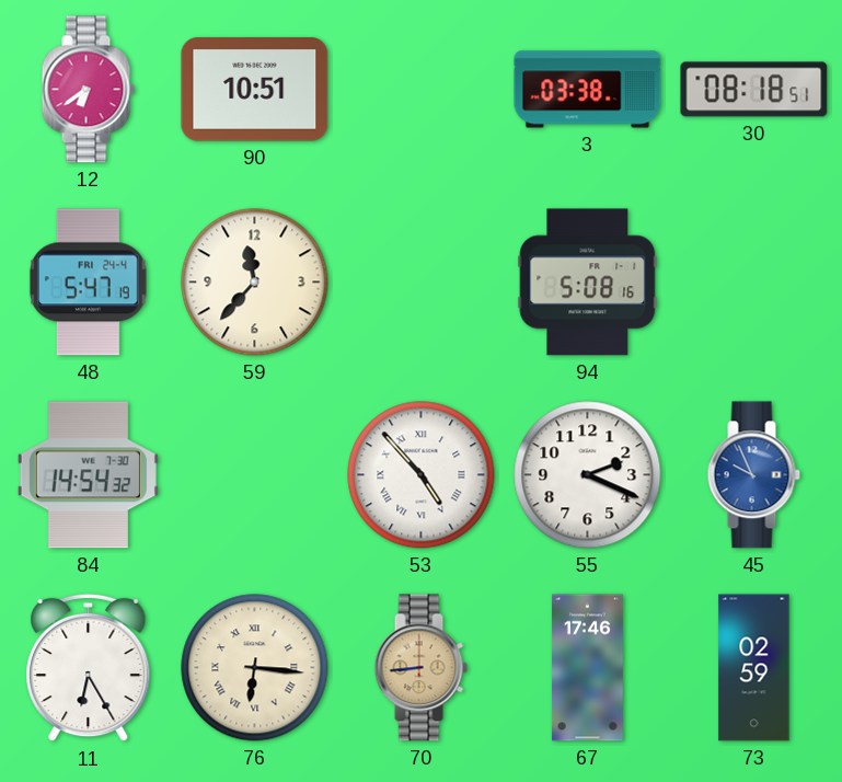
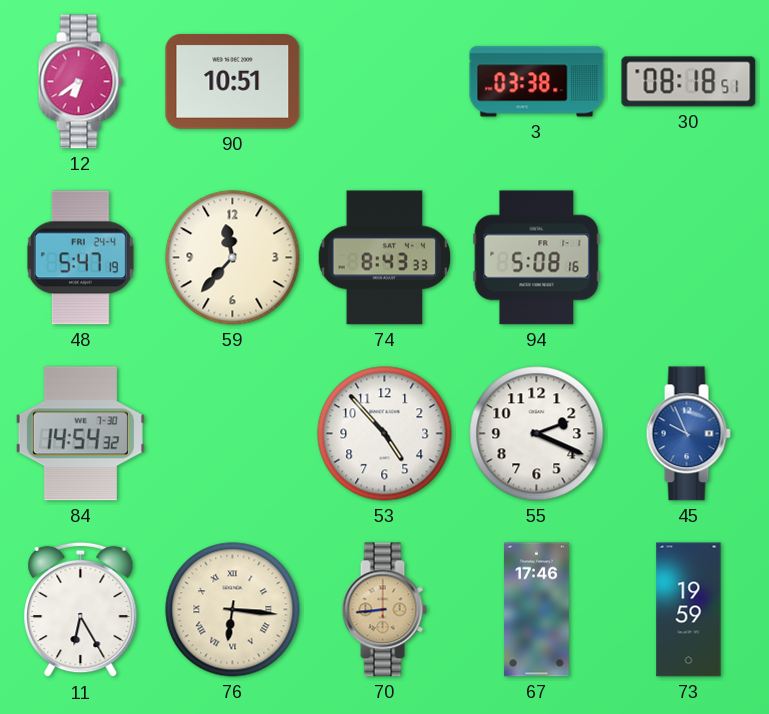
74: none -> 8:43
53 numerals: Roman -> Arabic
73: 02:59 -> 19:59
